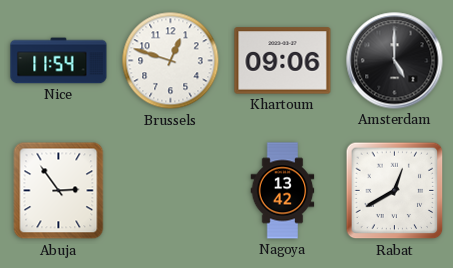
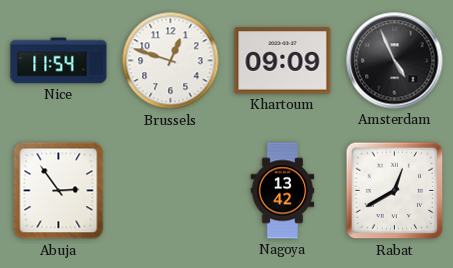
Khartoum: 09:06 -> 09:09
Amsterdam: 5:00 -> 4:56
